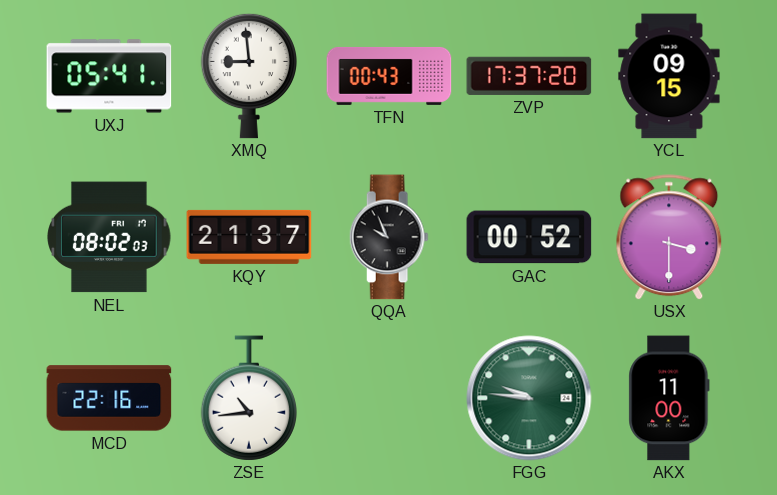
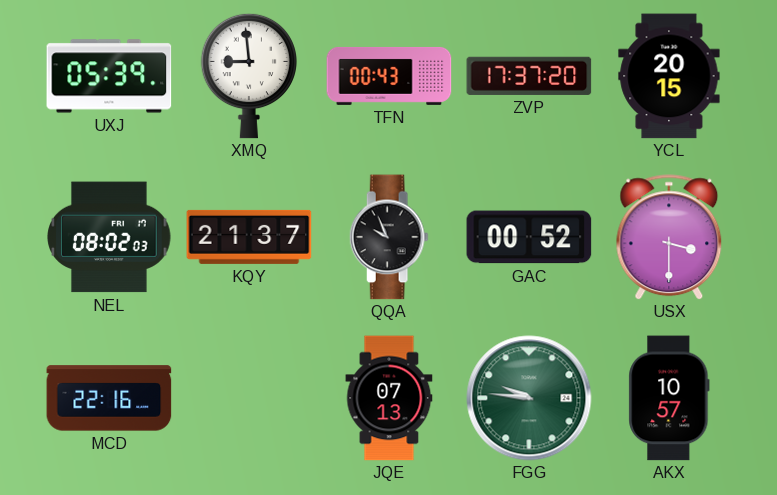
UXJ: 05:41 -> 05:39
YCL: 09:15 -> 20:15
ZSE: 10:44 -> none
JQE: none -> 07:13
AKX: 11:00 -> 10:57
